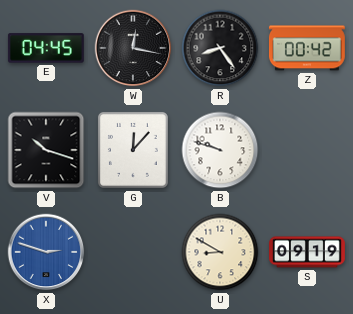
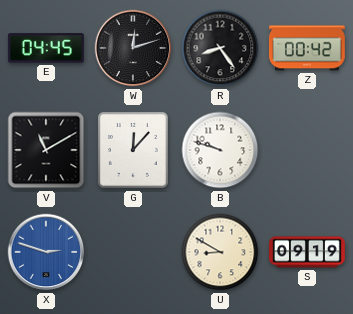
W: 12:17 -> 12:12
V: 10:18 -> 11:10
